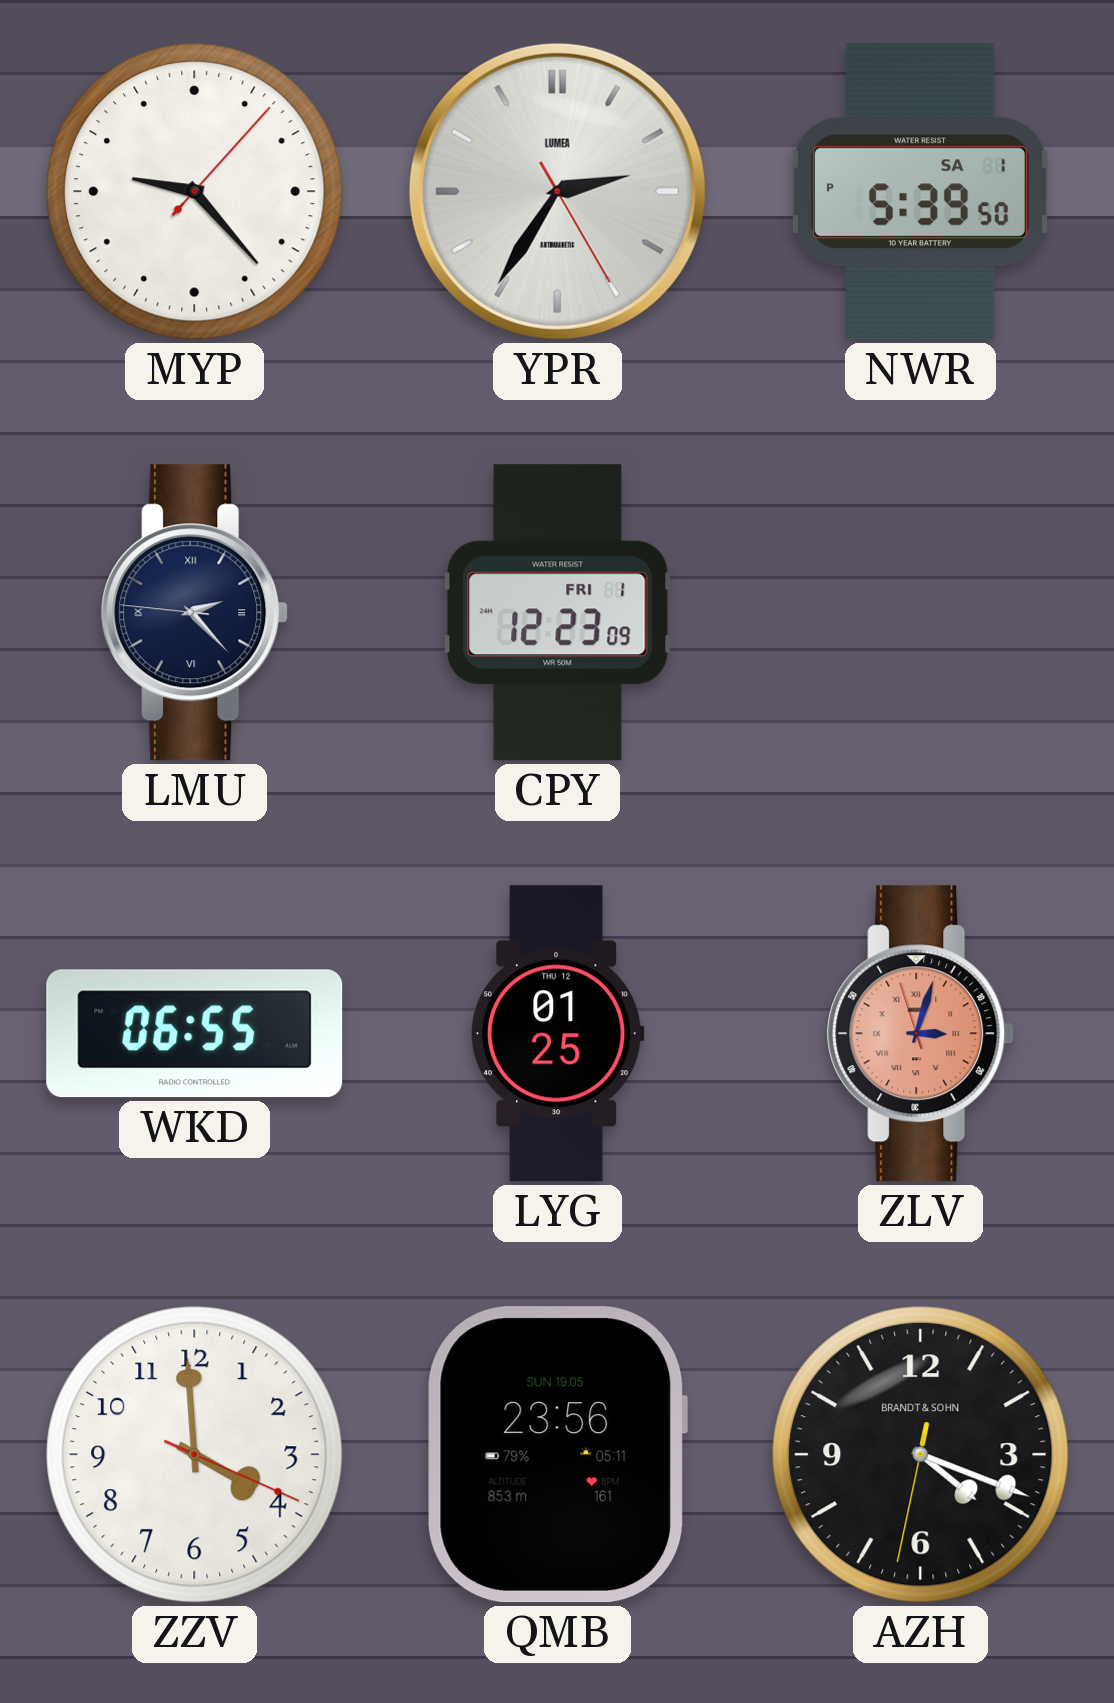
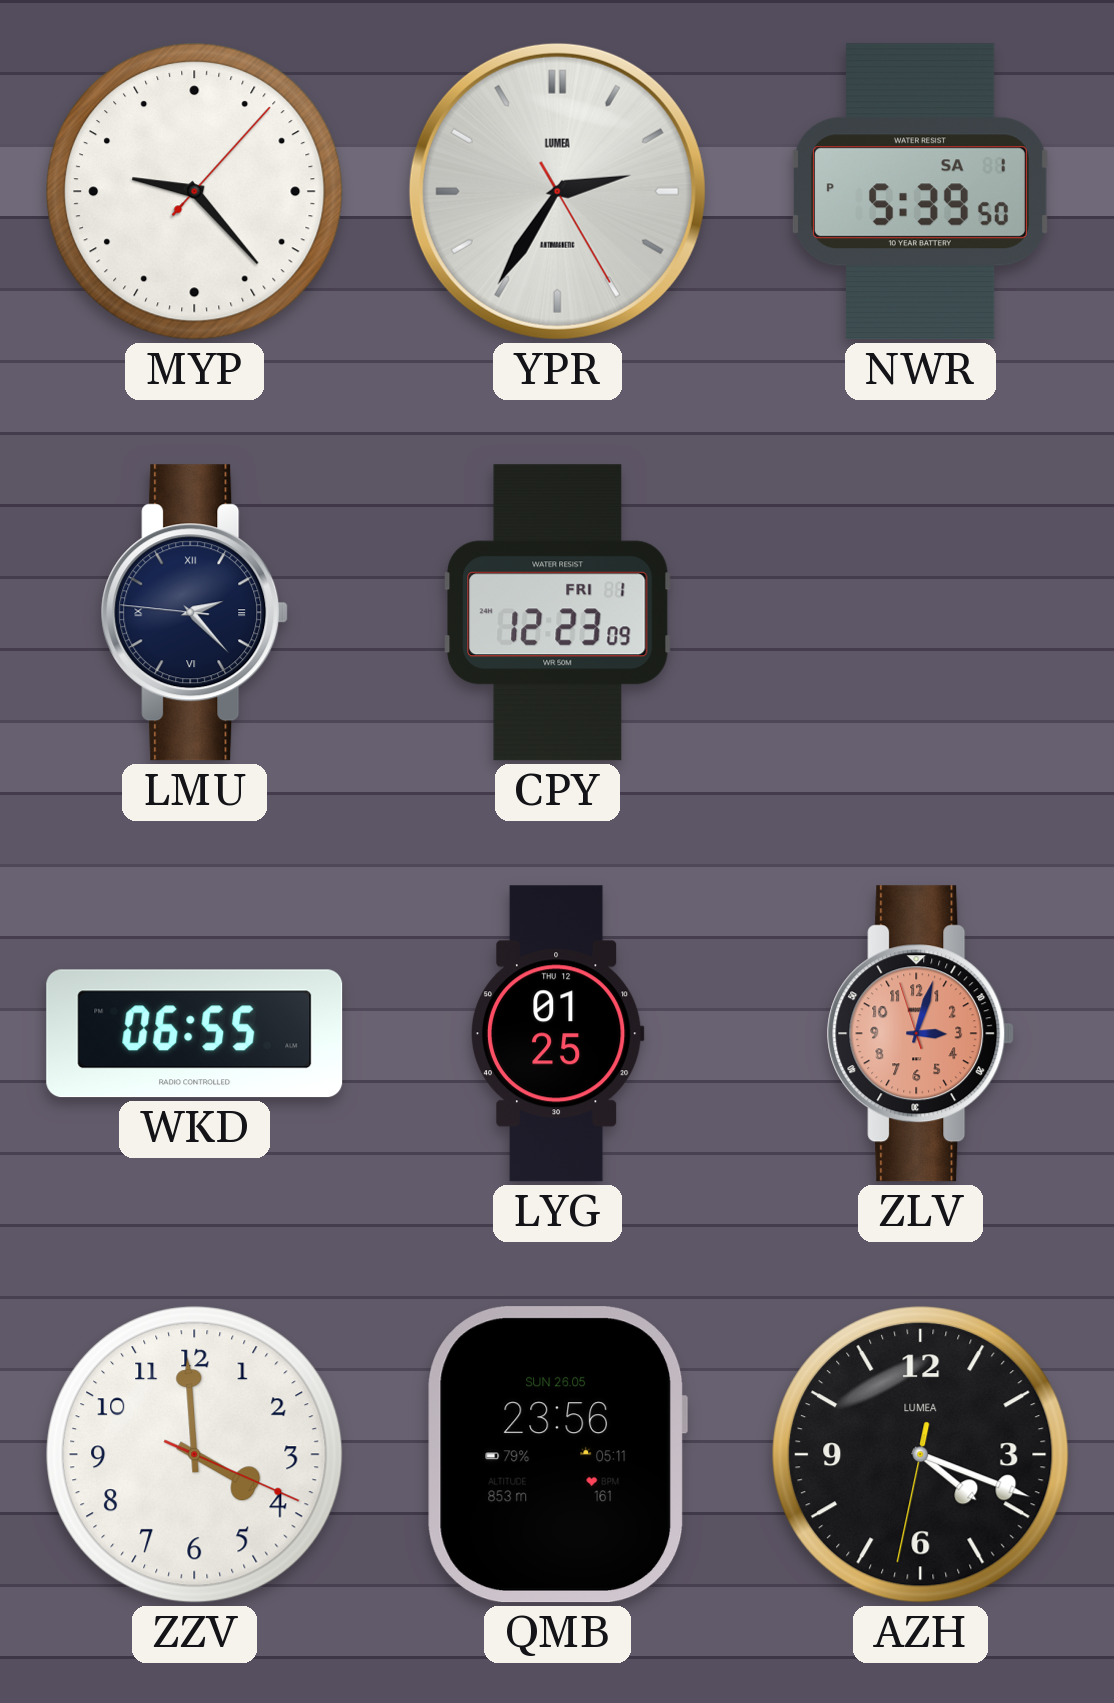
ZLV numerals: Roman -> Arabic
QMB date: SUN 19.05 -> SUN 26.05
AZH brand: BRANDT & SOHN -> LUMEA
